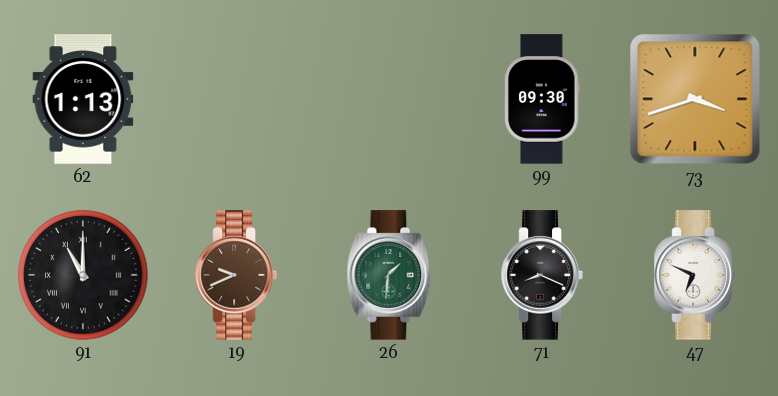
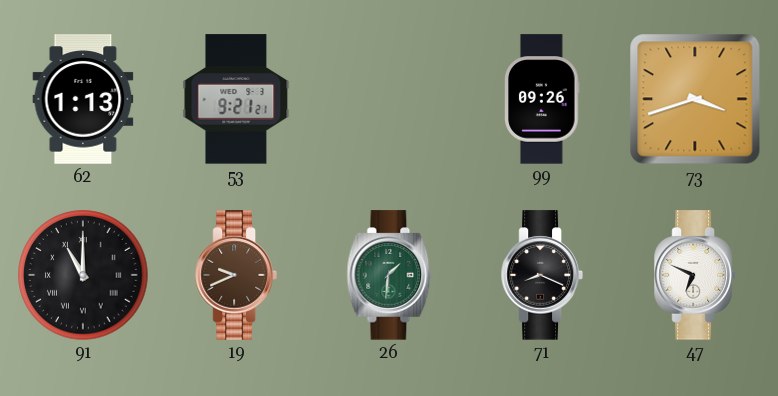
53: none -> 9:21
99: 09:30 -> 09:26
